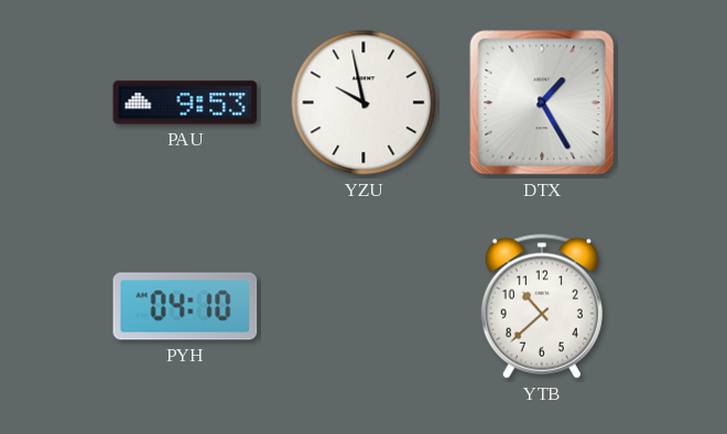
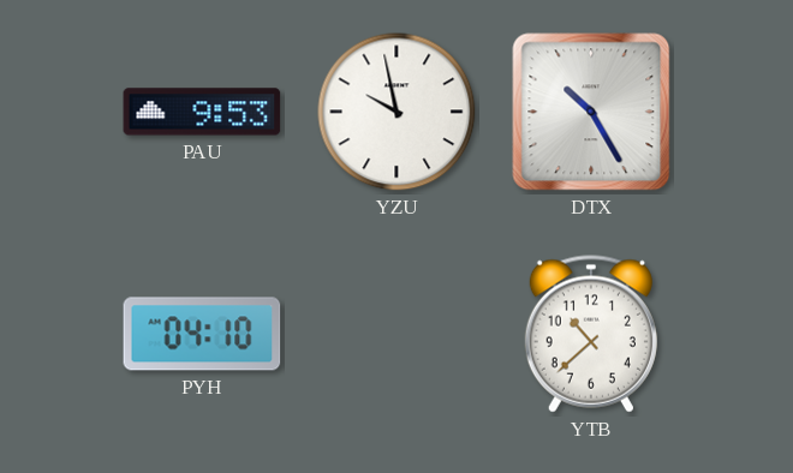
DTX: 1:25 -> 10:25
